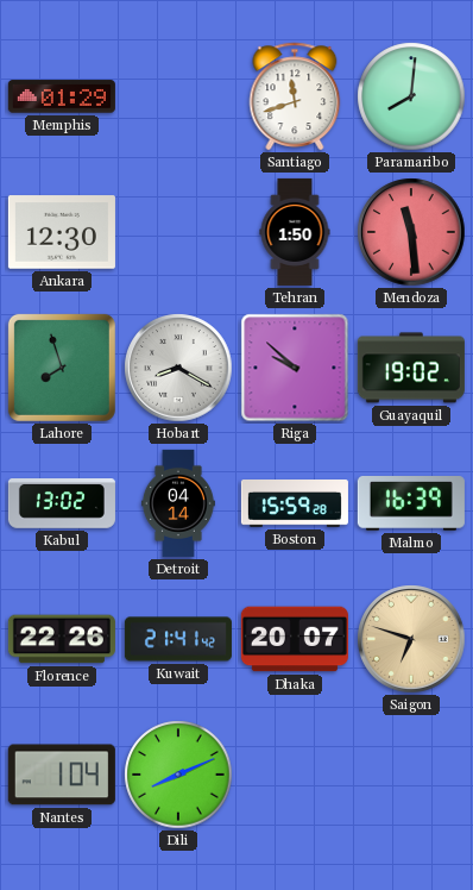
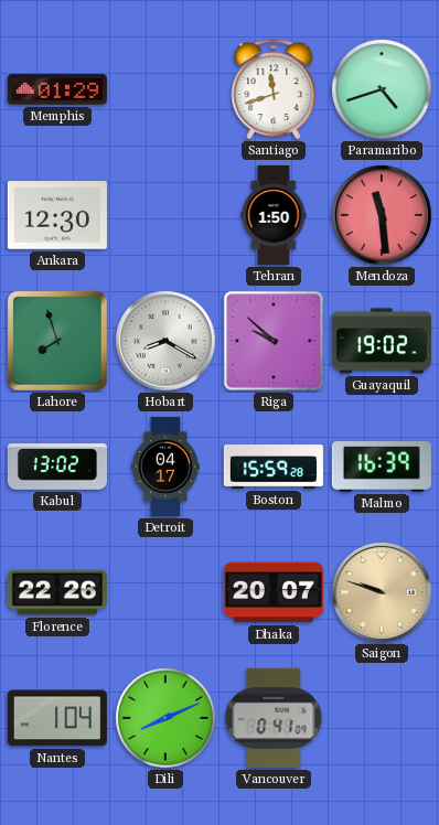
Paramaribo: 8:01 -> 4:42
Detroit: 04:14 -> 04:17
Kuwait: 21:41 -> none
Saigon: 6:48 -> 9:48
Vancouver: none -> 0:41
